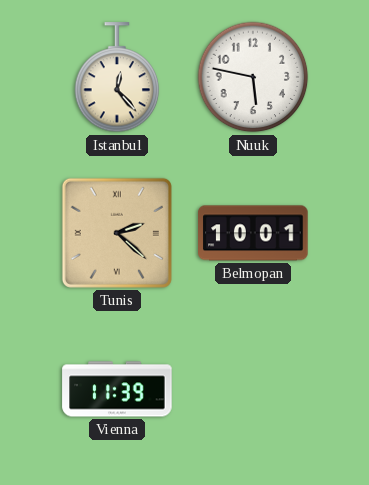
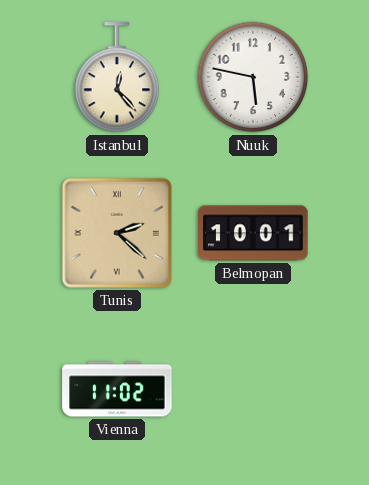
Vienna: 11:39 -> 11:02
